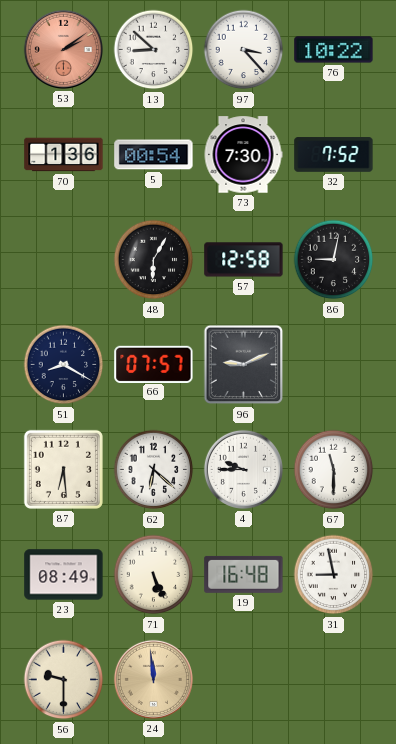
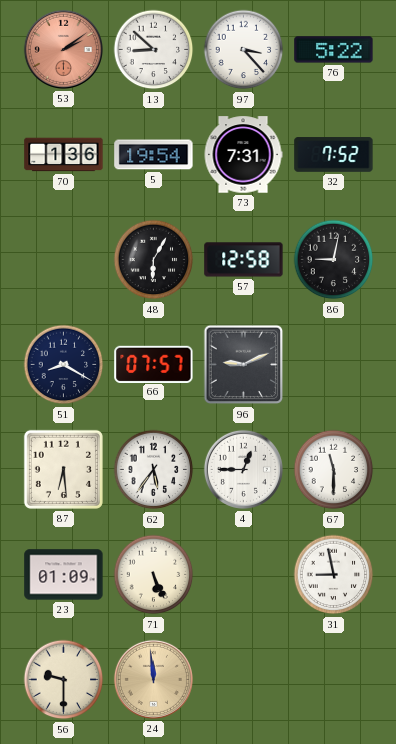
76: 10:22 -> 5:22
5: 00:54 -> 19:54
73: 7:30 -> 7:31
62: 6:22 -> 5:36
4: 9:45 -> 12:45
23: 08:49 -> 01:09
19: 16:48 -> none
